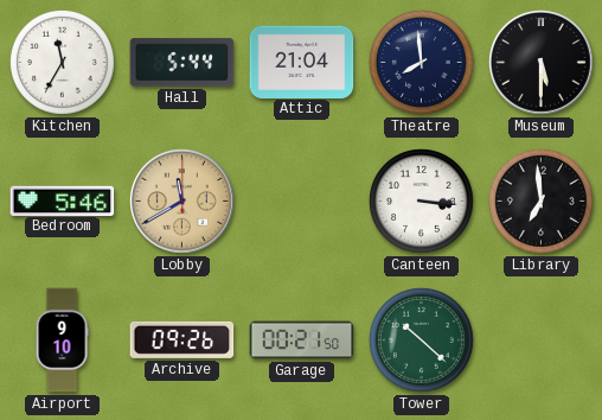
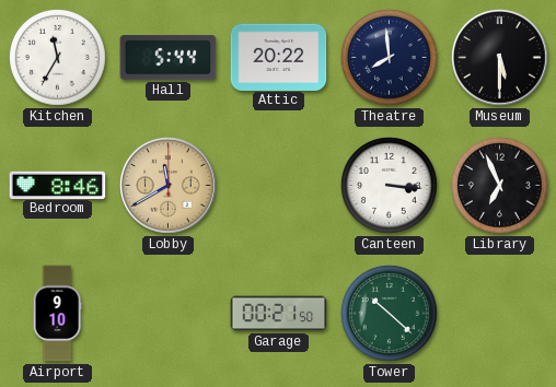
Attic: 21:04 -> 20:22
Bedroom: 5:46 -> 8:46
Library: 6:59 -> 6:56
Archive: 09:26 -> none
